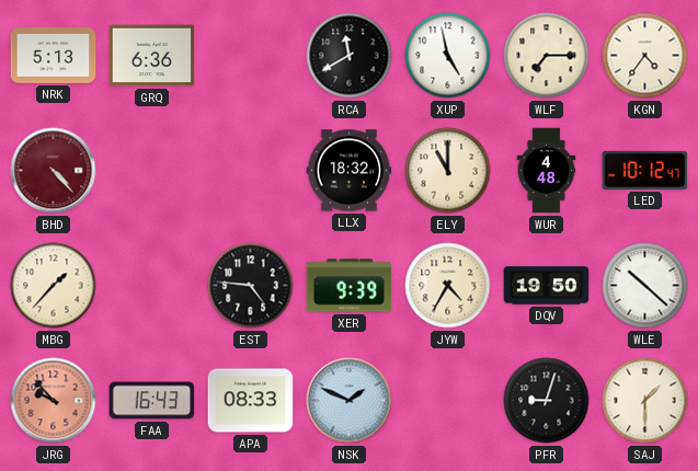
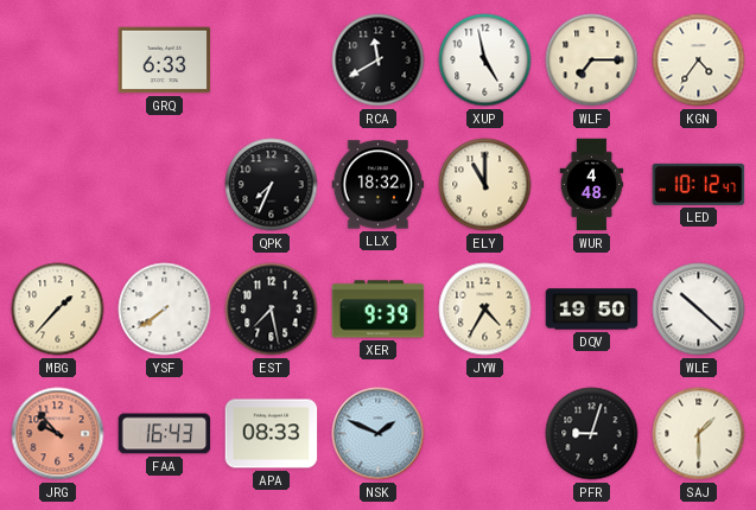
NRK: 5:13 -> none
GRQ: 6:36 -> 6:33
BHD: 4:23 -> none
QPK: none -> 7:34
YSF: none -> 7:39
EST: 4:46 -> 7:28
